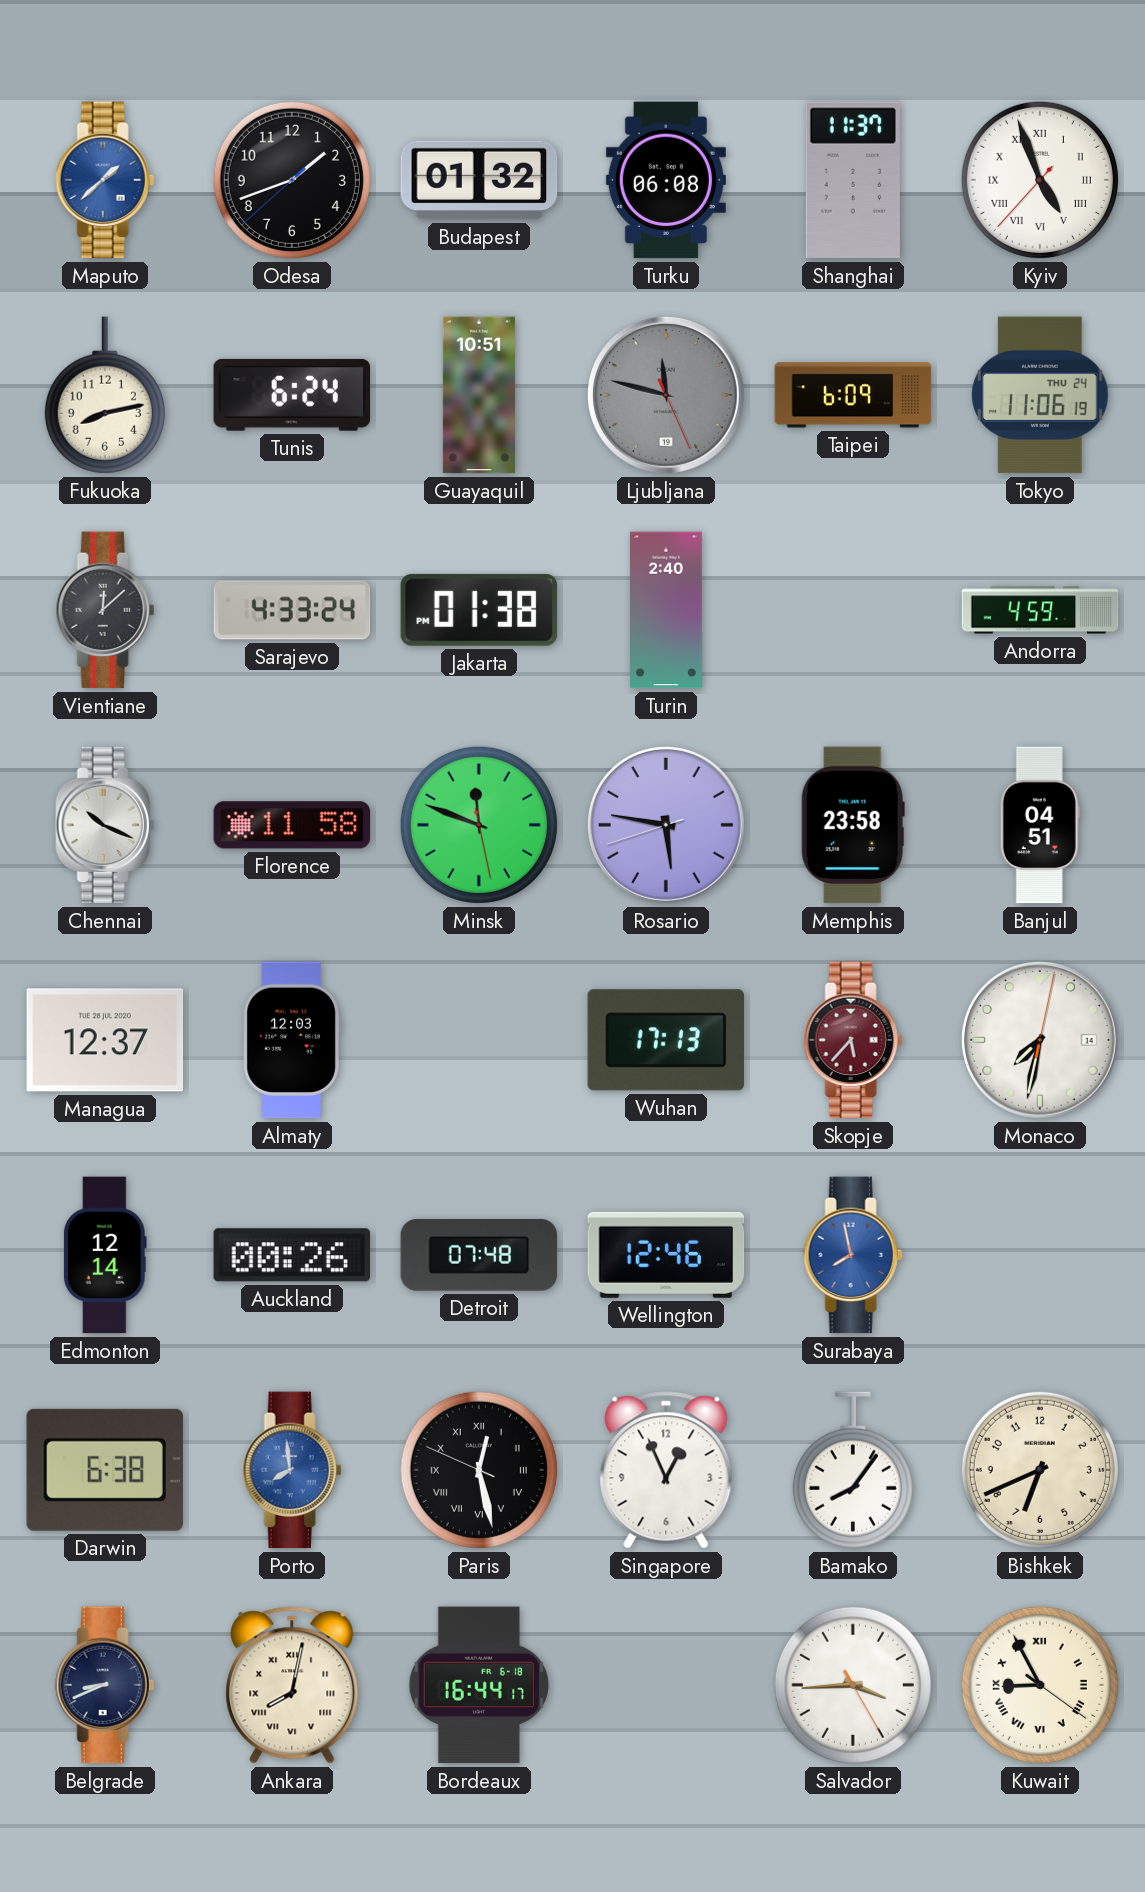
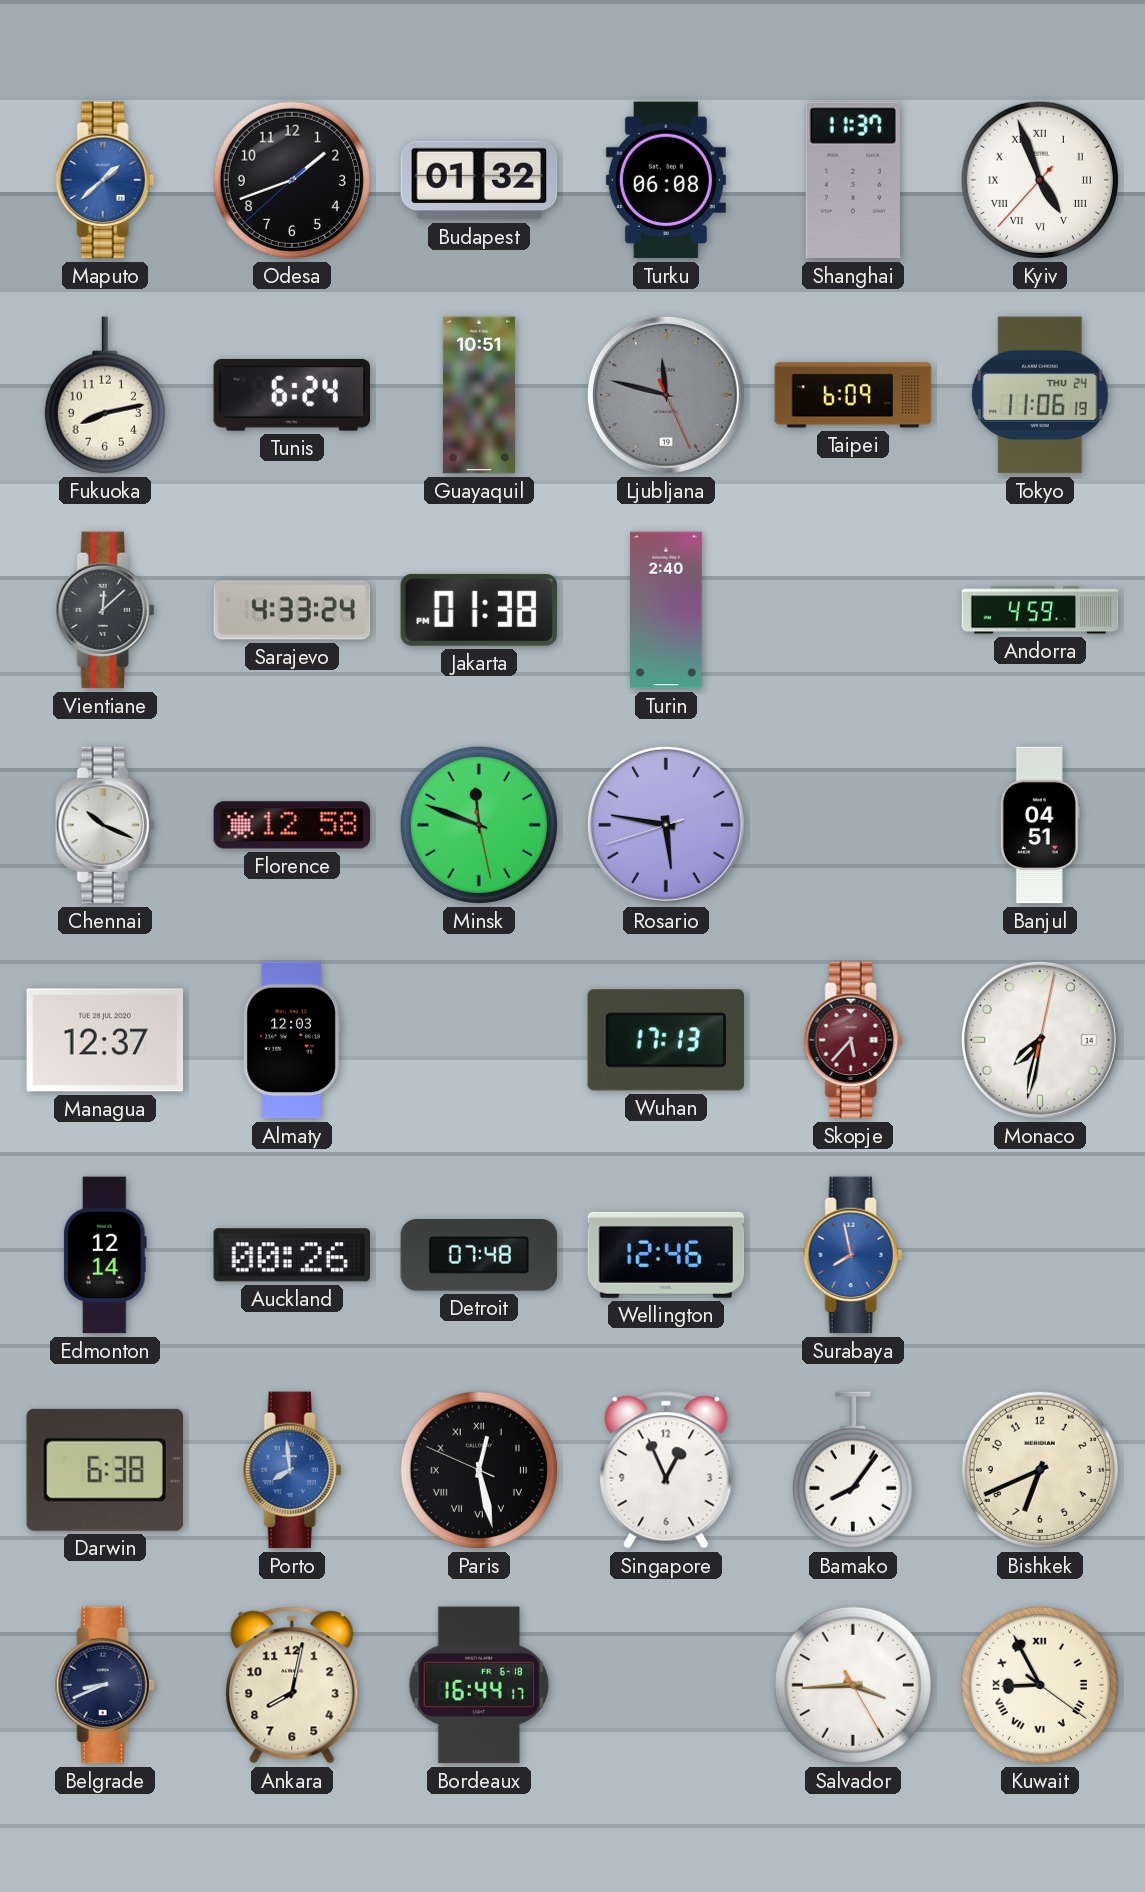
Florence: 11:58 -> 12:58
Memphis: 23:58 -> none
Ankara numerals: Roman -> Arabic
